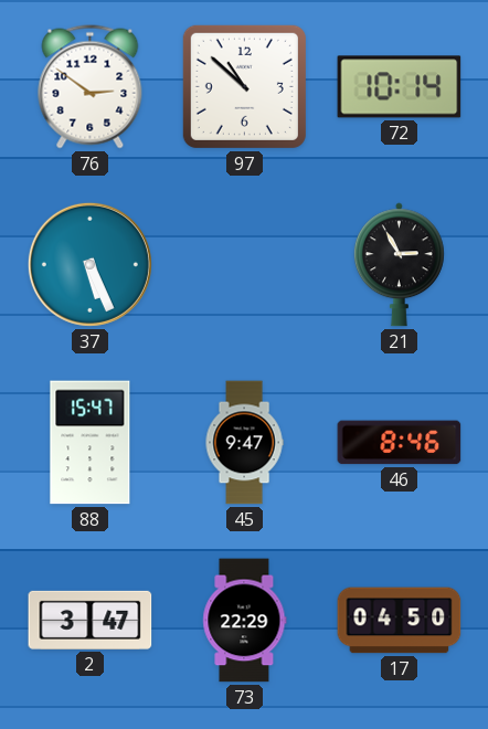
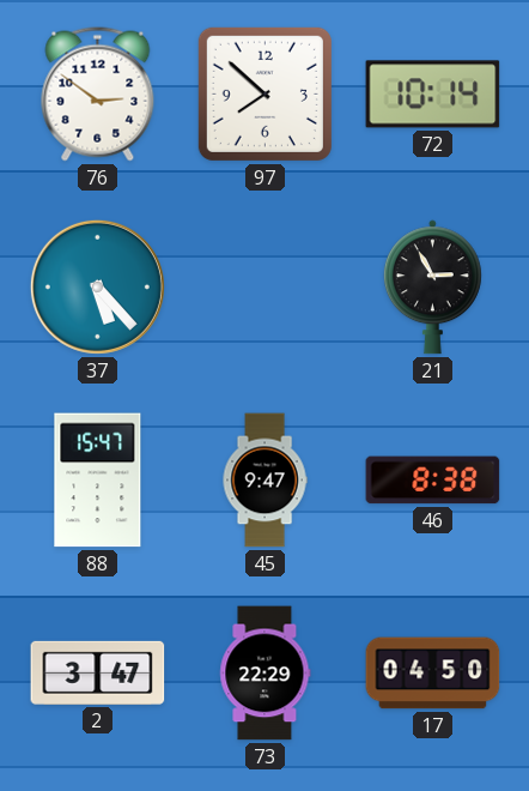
97: 10:52 -> 7:52
37: 5:26 -> 5:23
46: 8:46 -> 8:38
